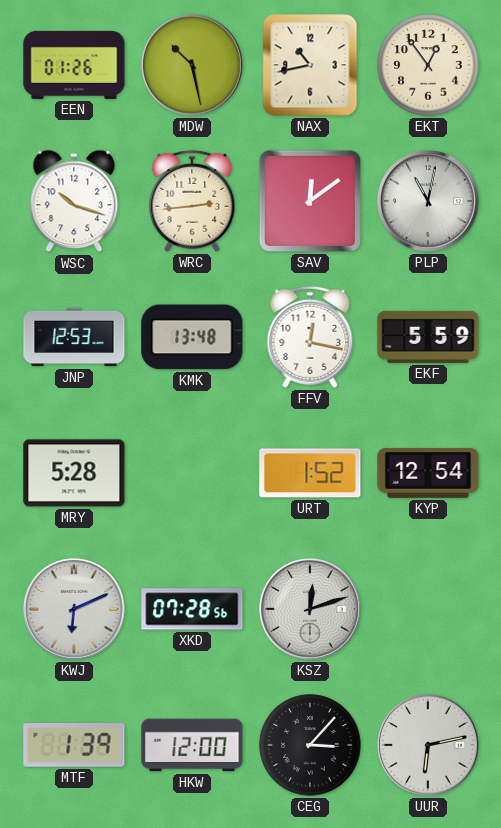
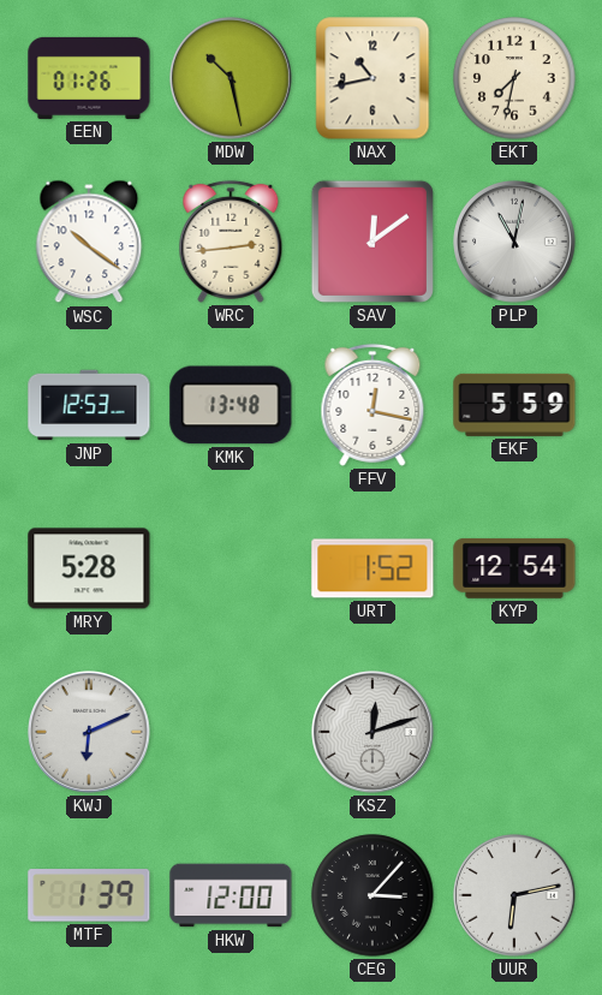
EKT: 12:54 -> 7:32
WSC: 10:18 -> 10:21
XKD: 07:28 -> none
